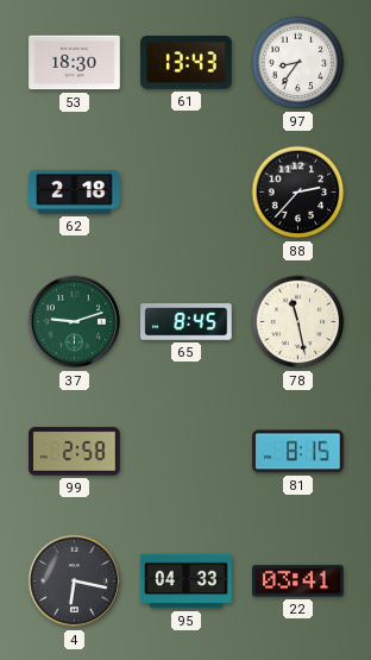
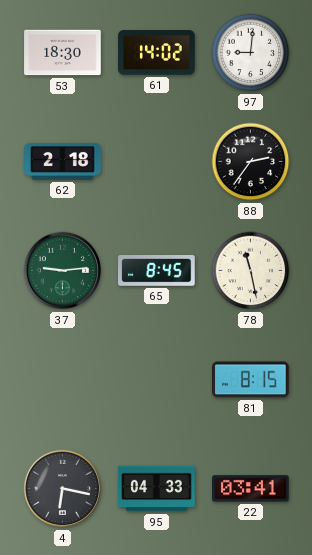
61: 13:43 -> 14:02
97: 8:36 -> 9:01
88: 2:37 -> 2:36
37: 9:12 -> 9:14
99: 2:58 -> none
